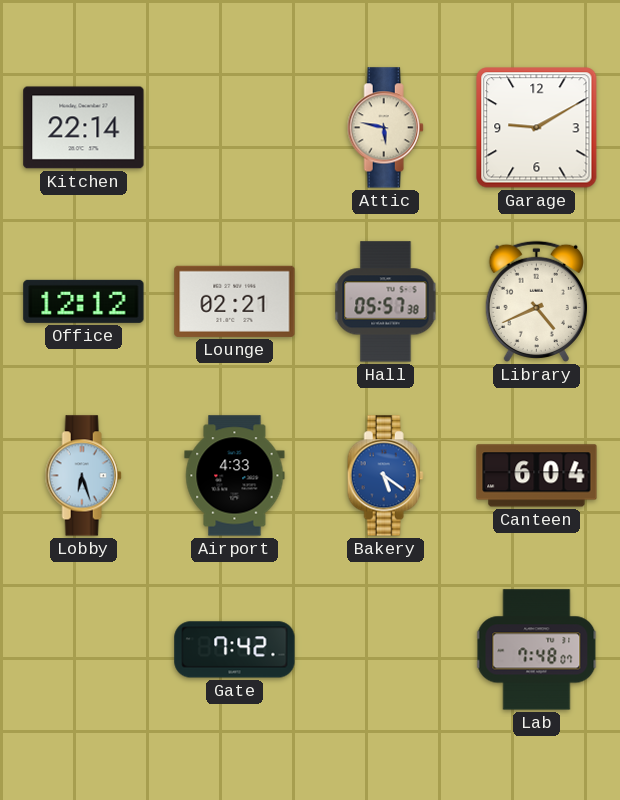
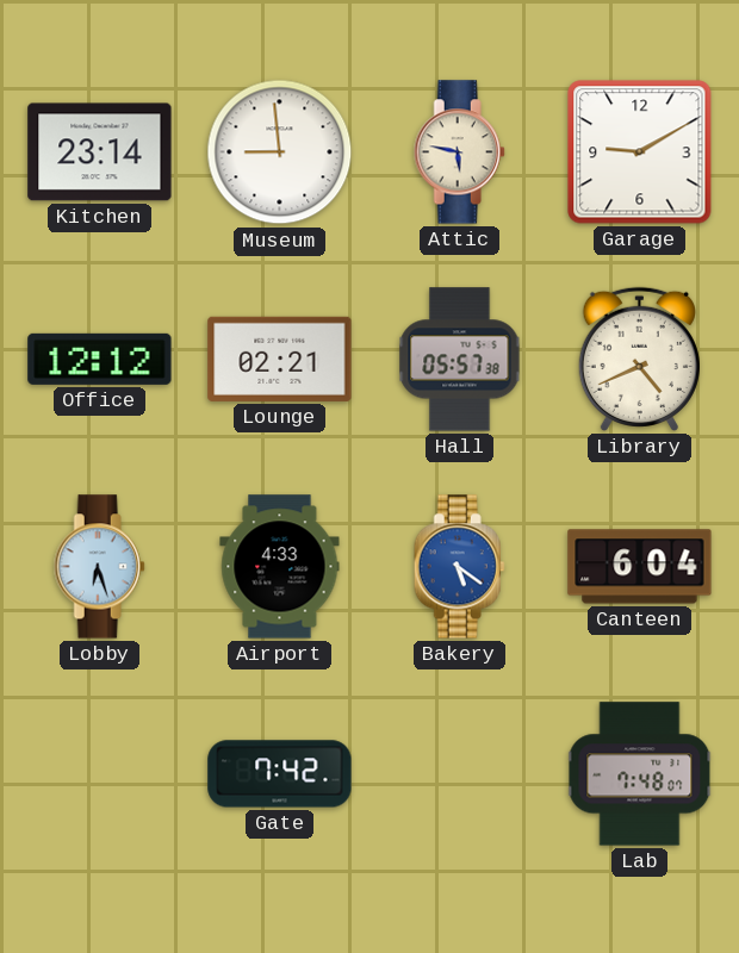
Kitchen: 22:14 -> 23:14
Museum: none -> 8:59
